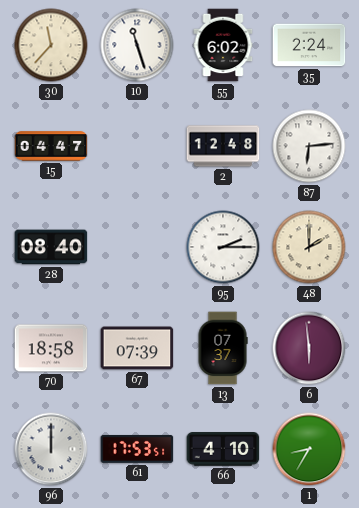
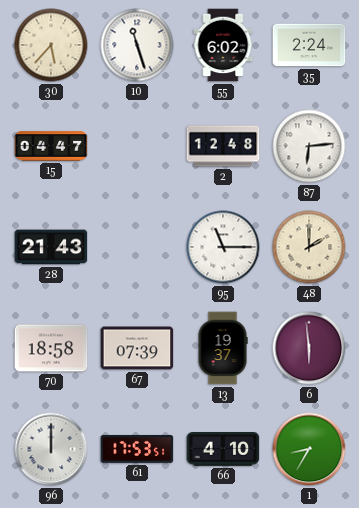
30: 11:37 -> 5:37
28: 08:40 -> 21:43
95: 2:15 -> 11:15
13: 07:37 -> 19:37
